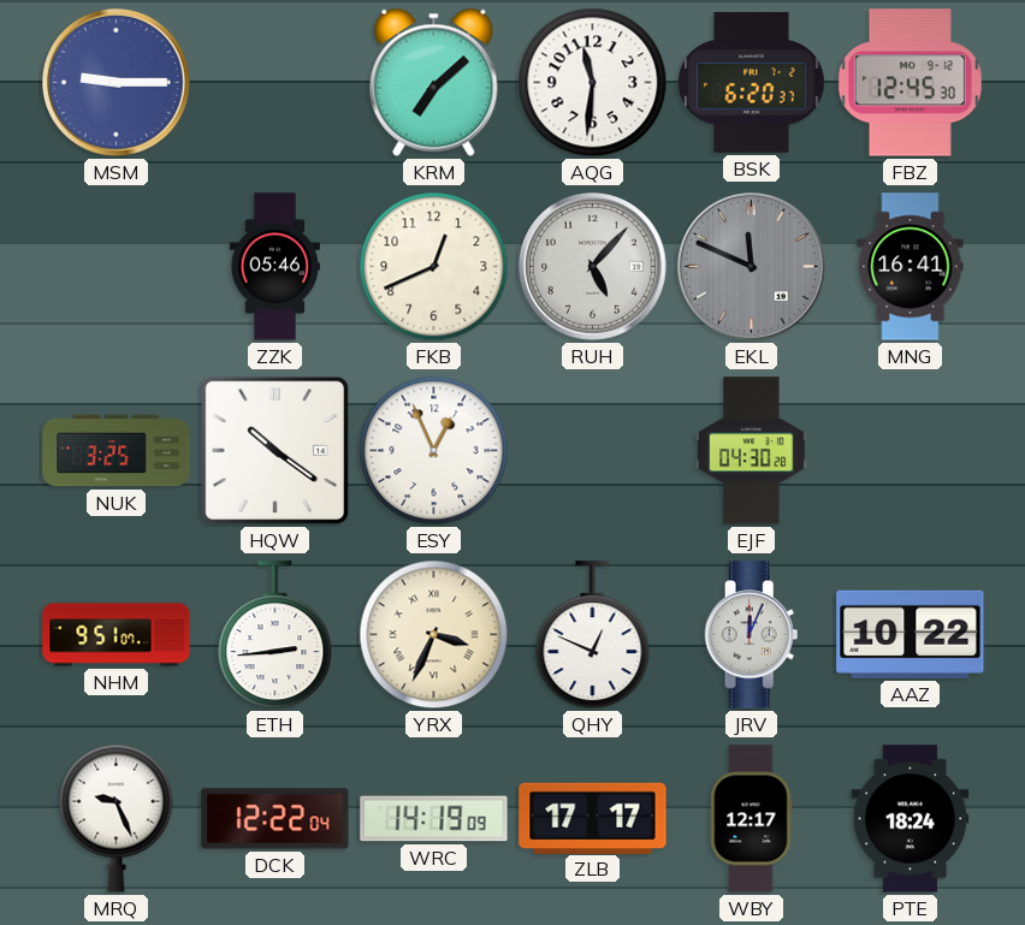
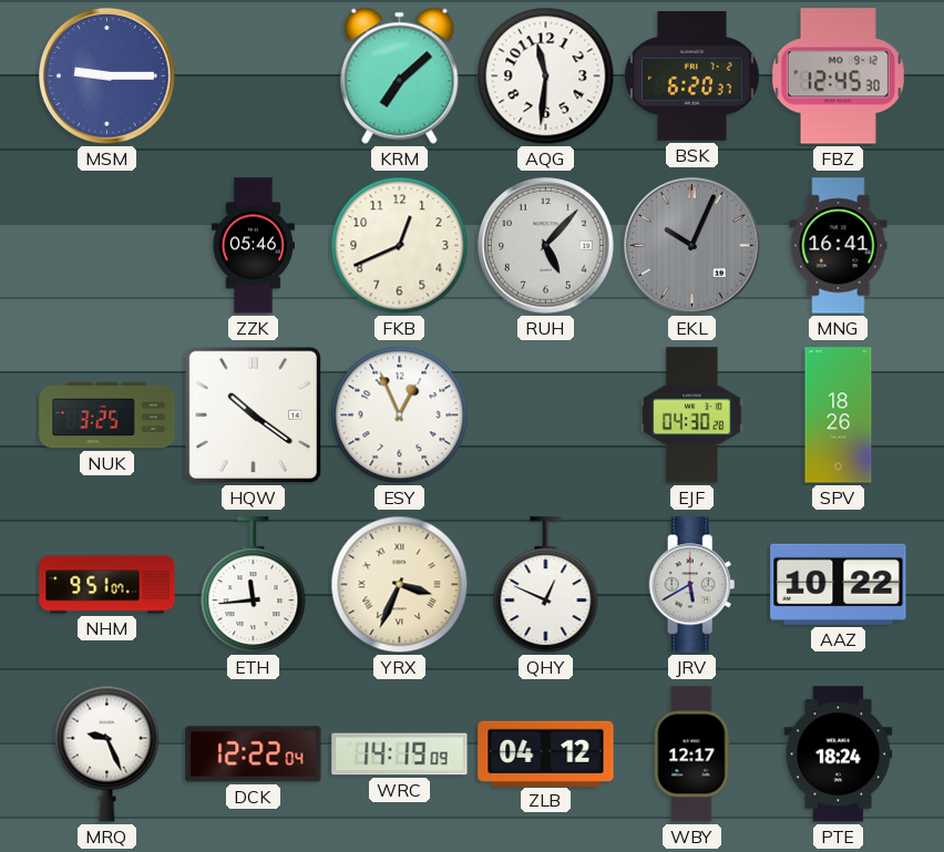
EKL: 11:49 -> 10:04
SPV: none -> 18:26
ETH: 2:44 -> 11:44
JRV: 12:04 -> 5:40
ZLB: 17:17 -> 04:12
